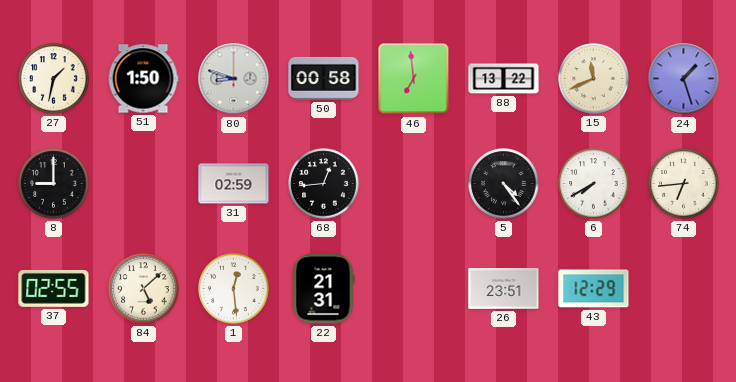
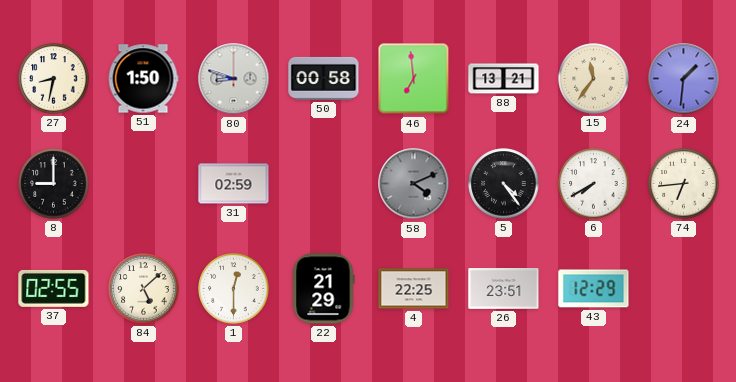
27: 1:32 -> 8:32
88: 13:22 -> 13:21
15: 11:41 -> 11:36
24: 1:27 -> 1:31
68: 12:44 -> none
58: none -> 4:11
1: 12:29 -> 12:30
22: 21:31 -> 21:29
4: none -> 22:25
